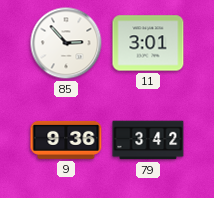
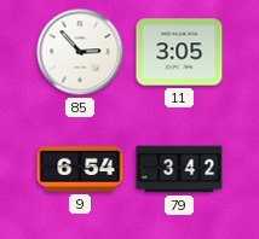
11: 3:01 -> 3:05
9: 9:36 -> 6:54
